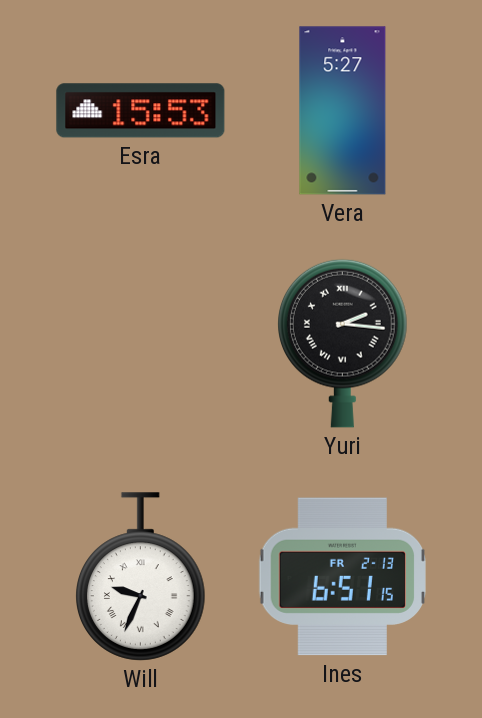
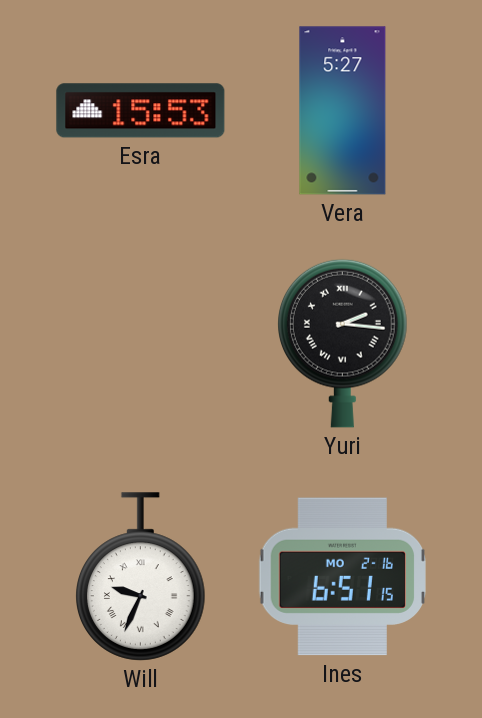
Ines date: FR 2-13 -> MO 2-16
